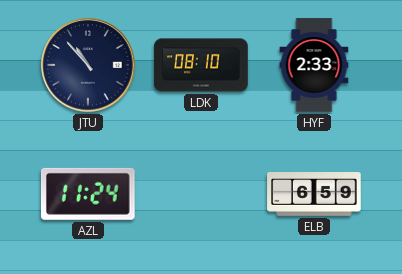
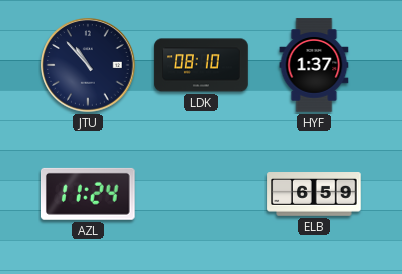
HYF: 2:33 -> 1:37
